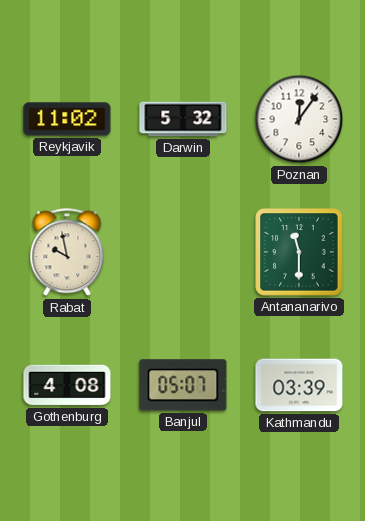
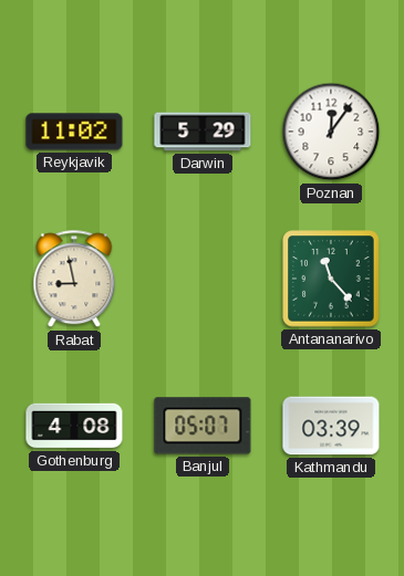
Darwin: 5:32 -> 5:29
Rabat: 9:58 -> 8:58
Antananarivo: 11:30 -> 11:23
